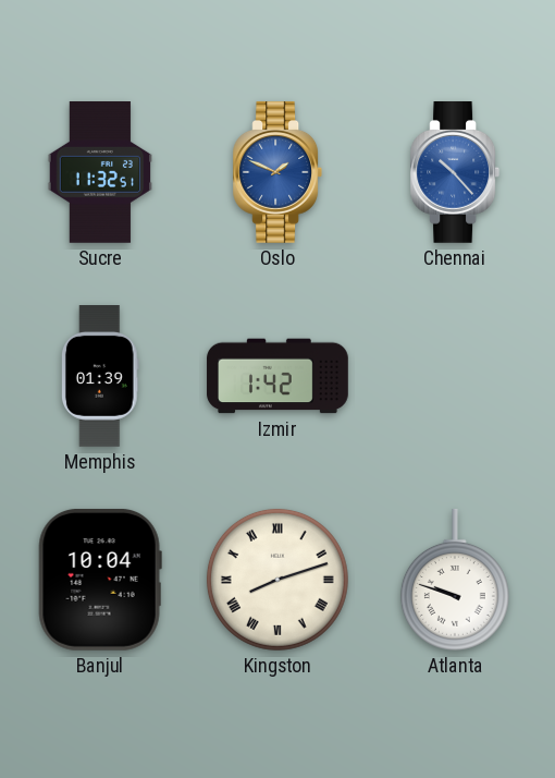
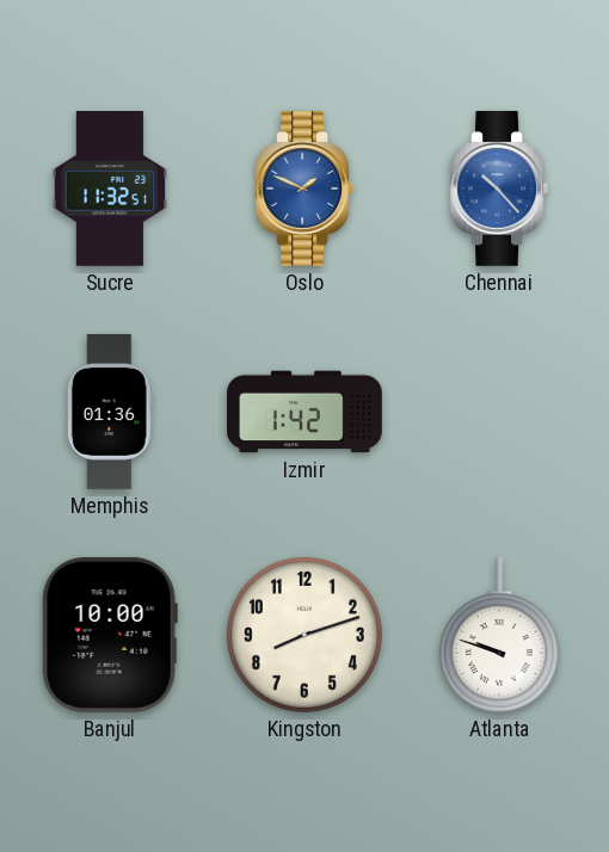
Memphis: 01:39 -> 01:36
Banjul: 10:04 -> 10:00
Kingston numerals: Roman -> Arabic
